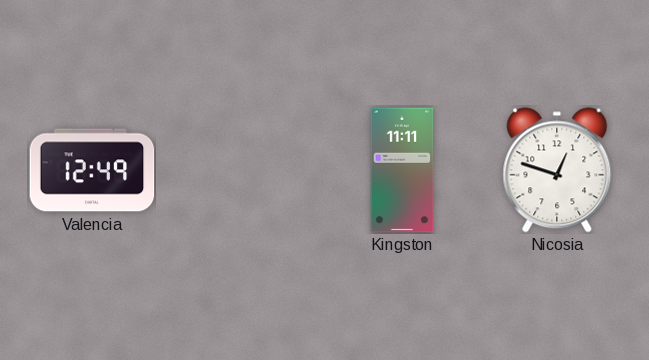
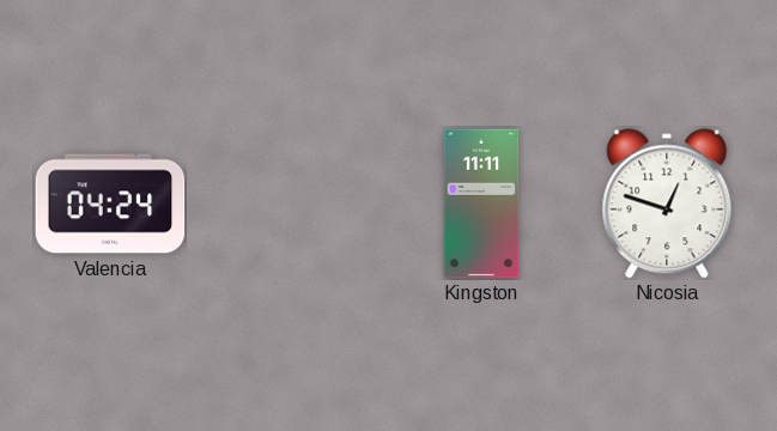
Valencia: 12:49 -> 04:24
